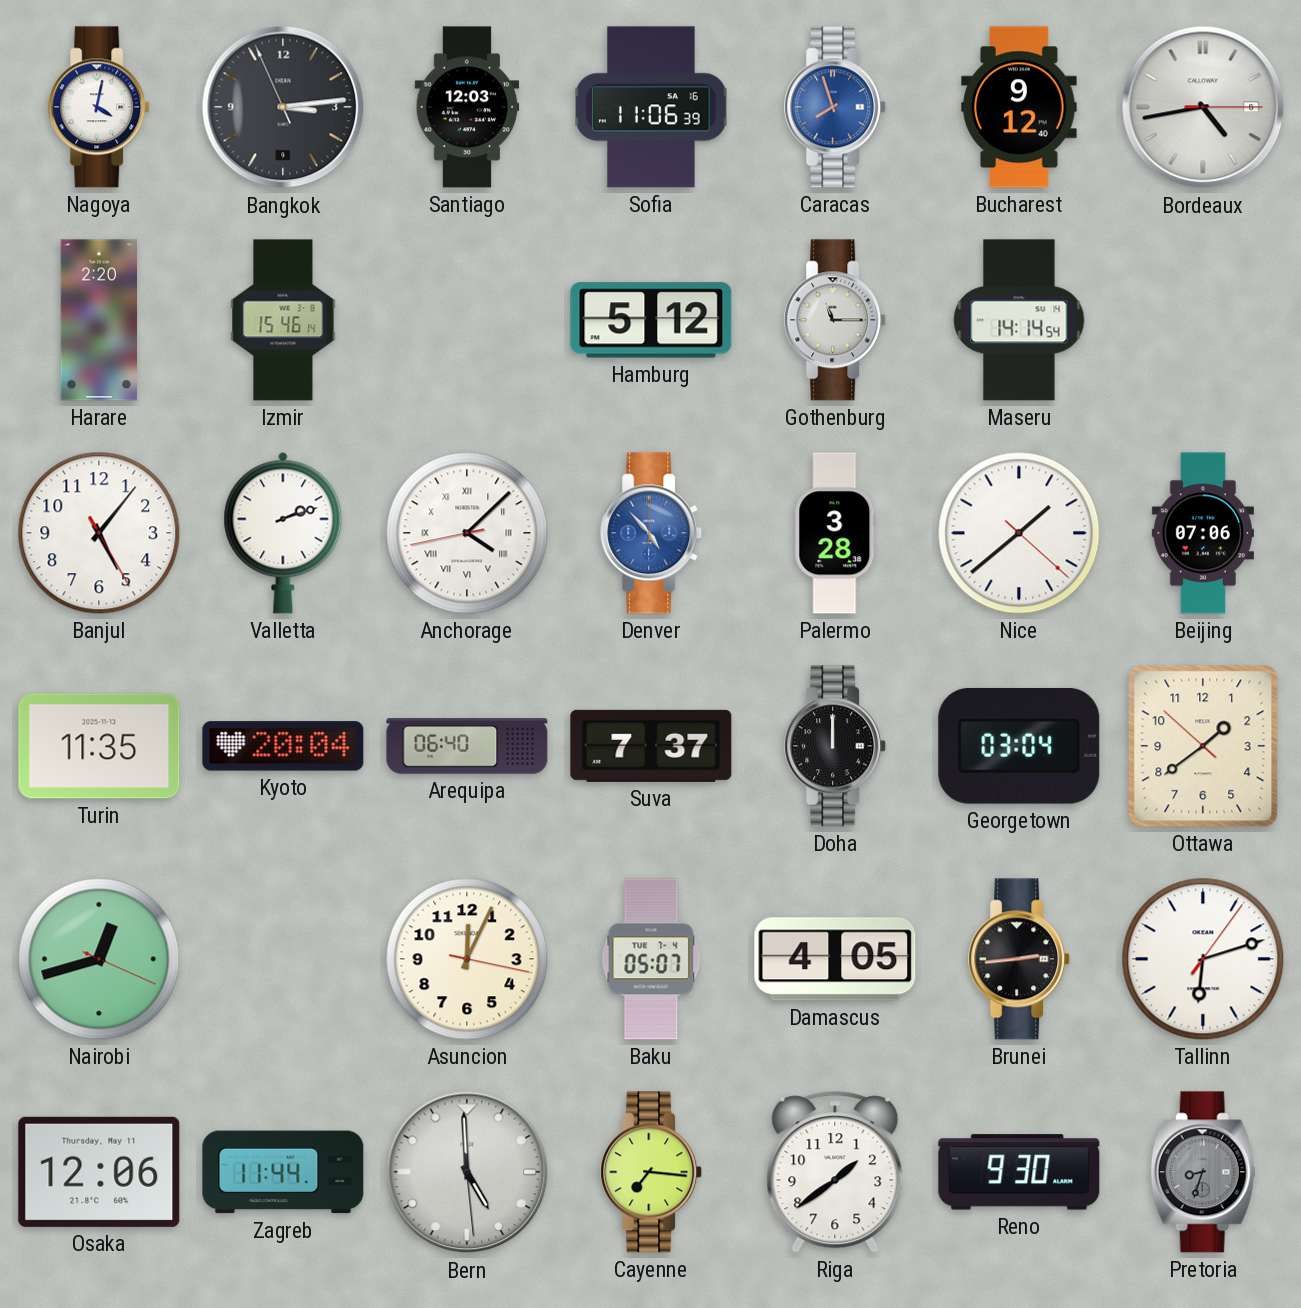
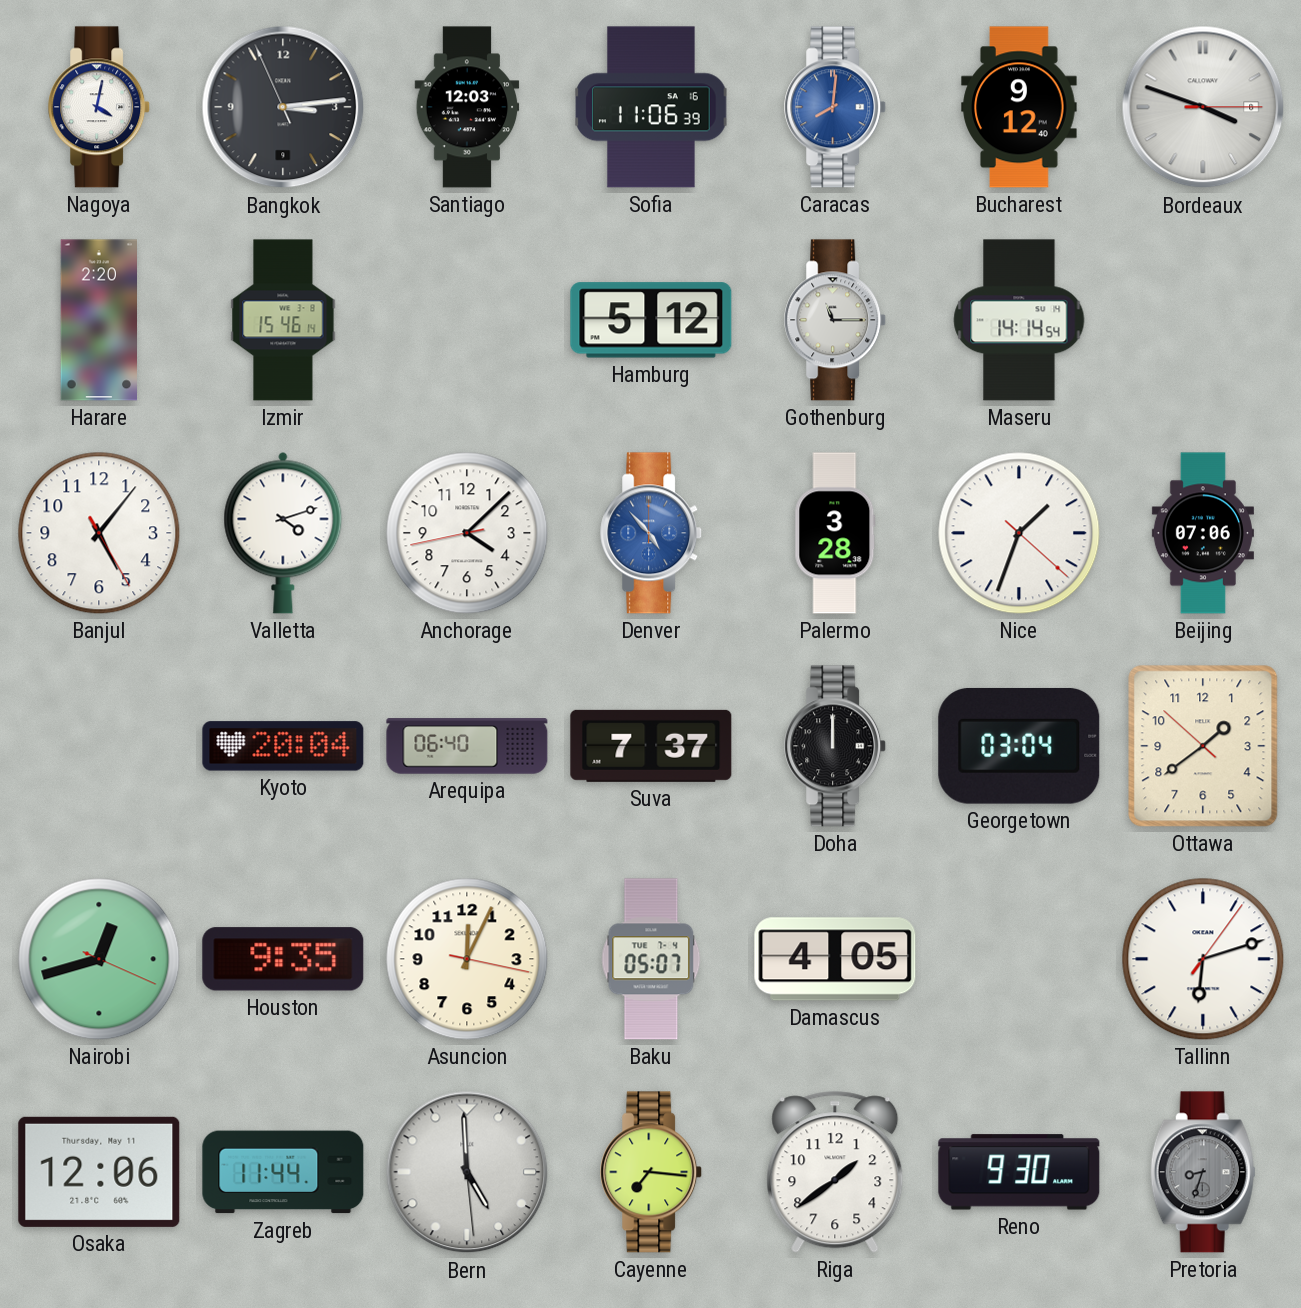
Caracas: 7:57 -> 8:01
Bordeaux: 4:43 -> 3:48
Valletta: 2:12 -> 4:12
Anchorage numerals: Roman -> Arabic
Nice: 1:38 -> 1:33
Turin: 11:35 -> none
Houston: none -> 9:35
Brunei: 2:44 -> none
